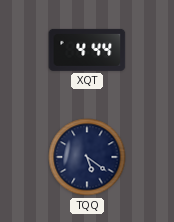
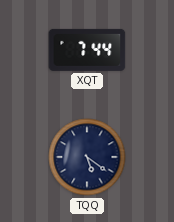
XQT: 4:44 -> 7:44
